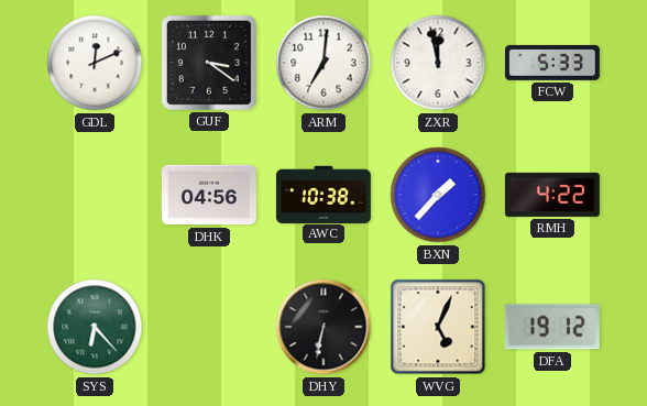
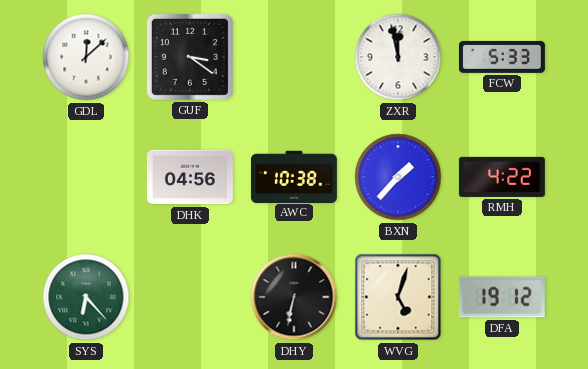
GDL: 12:11 -> 12:08
ARM: 7:01 -> none
WVG: 5:04 -> 5:03
